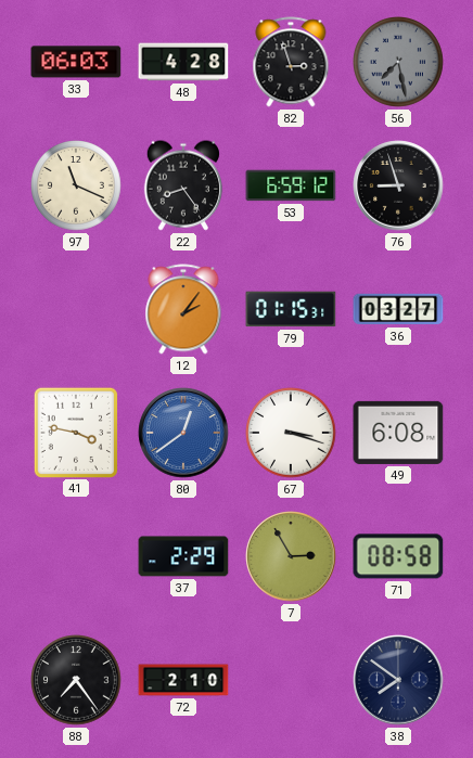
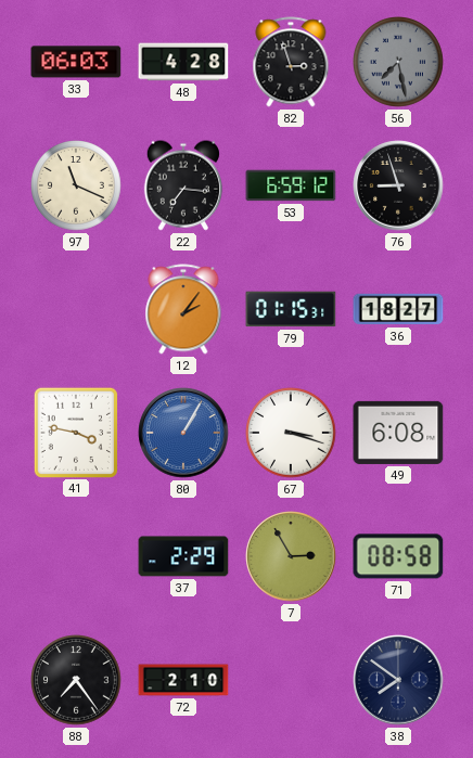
22: 8:24 -> 7:16
36: 03:27 -> 18:27
80: 12:39 -> 1:05
